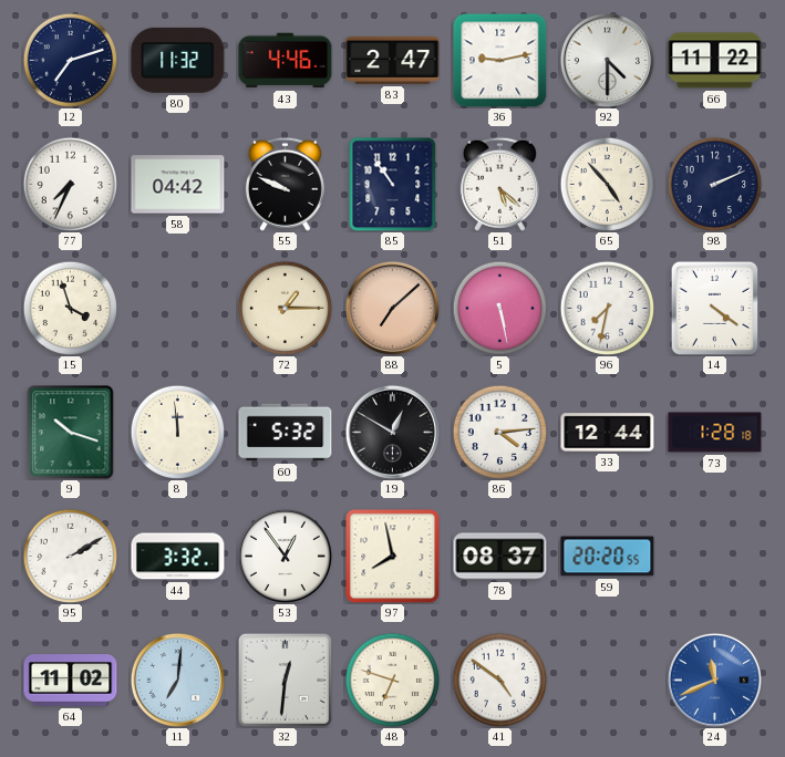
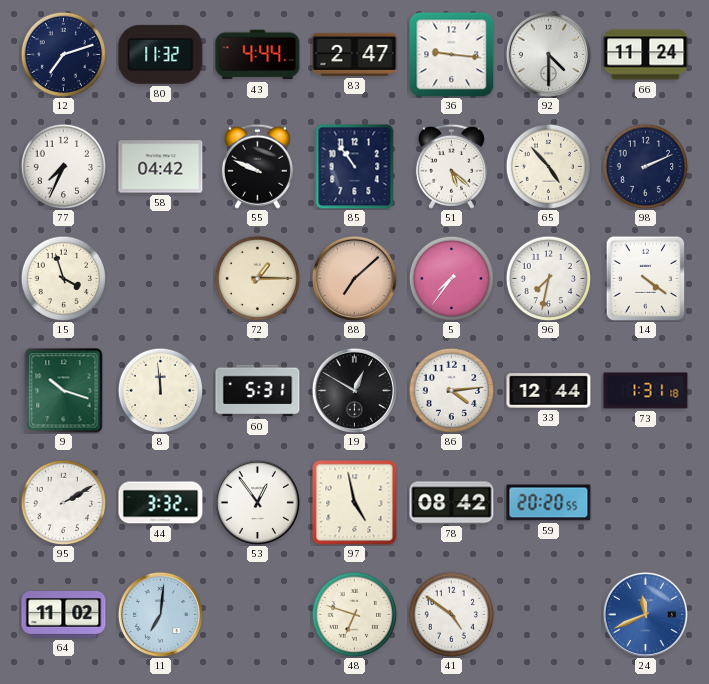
43: 4:46 -> 4:44
36: 9:13 -> 9:16
66: 11:22 -> 11:24
5: 5:28 -> 7:36
60: 5:32 -> 5:31
73: 1:28 -> 1:31
97: 7:58 -> 4:58
78: 08:37 -> 08:42
32: 12:31 -> none
